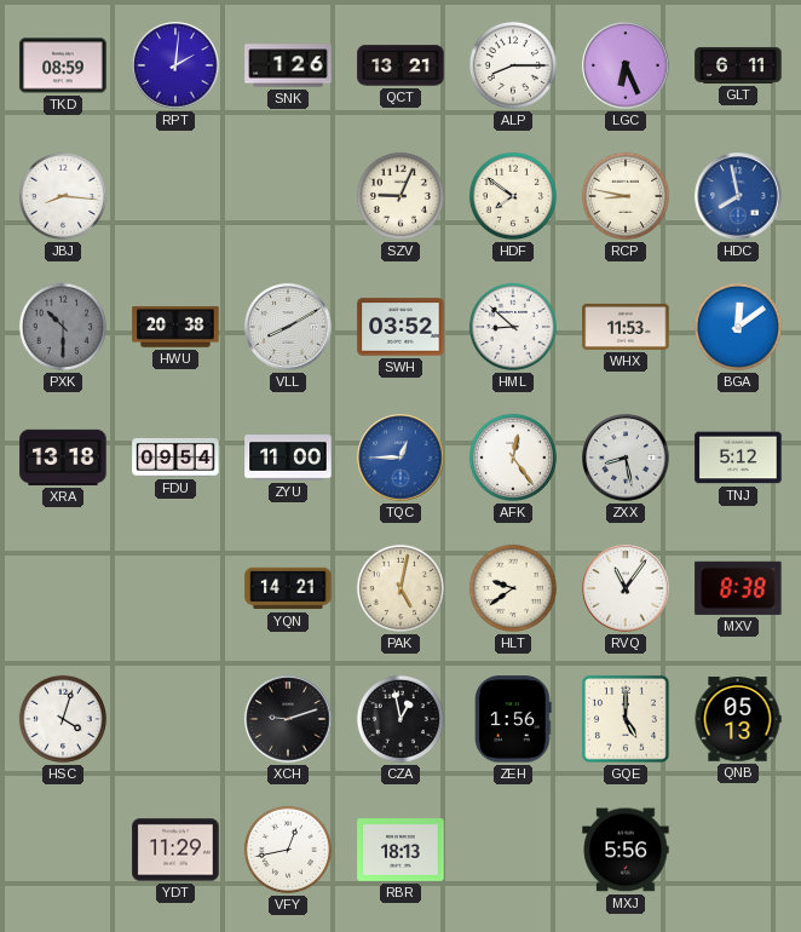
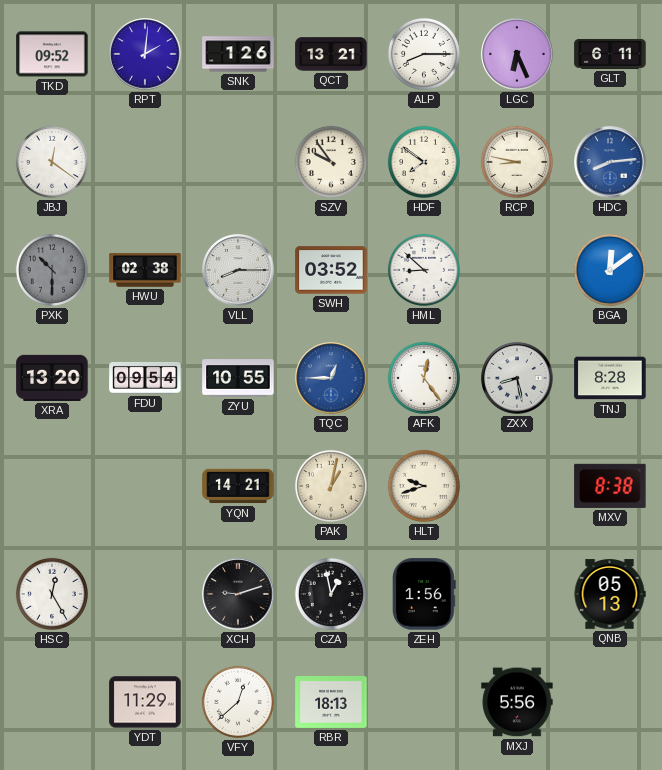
TKD: 08:59 -> 09:52
JBJ: 8:16 -> 12:21
SZV: 9:04 -> 9:54
HDC: 7:58 -> 8:14
HWU: 20:38 -> 02:38
VLL: 8:10 -> 8:15
WHX: 11:53 -> none
XRA: 13:18 -> 13:20
ZYU: 11:00 -> 10:55
TNJ: 5:12 -> 8:28
PAK: 5:02 -> 1:02
HLT: 9:39 -> 9:42
RVQ: 11:06 -> none
HSC: 4:03 -> 12:25
GQE: 5:00 -> none
VFY: 12:43 -> 12:38
